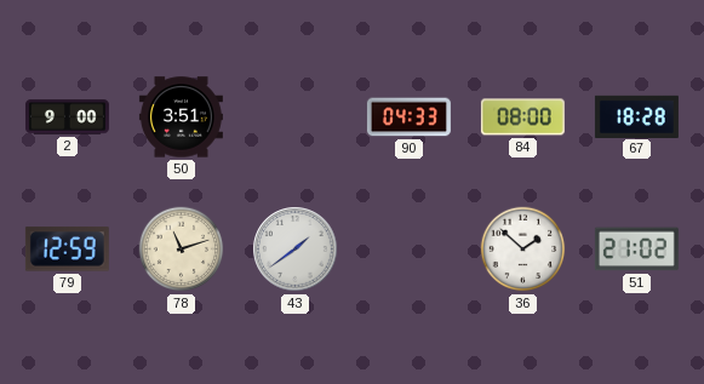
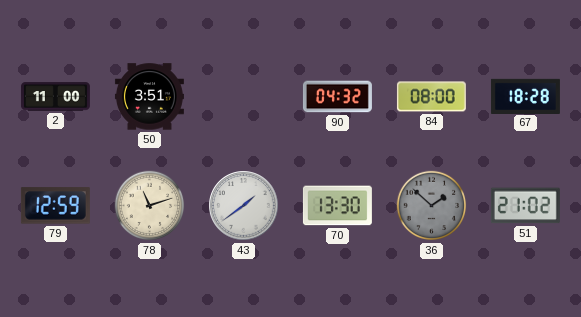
2: 9:00 -> 11:00
90: 04:33 -> 04:32
70: none -> 13:30
36 dial: white -> grey
